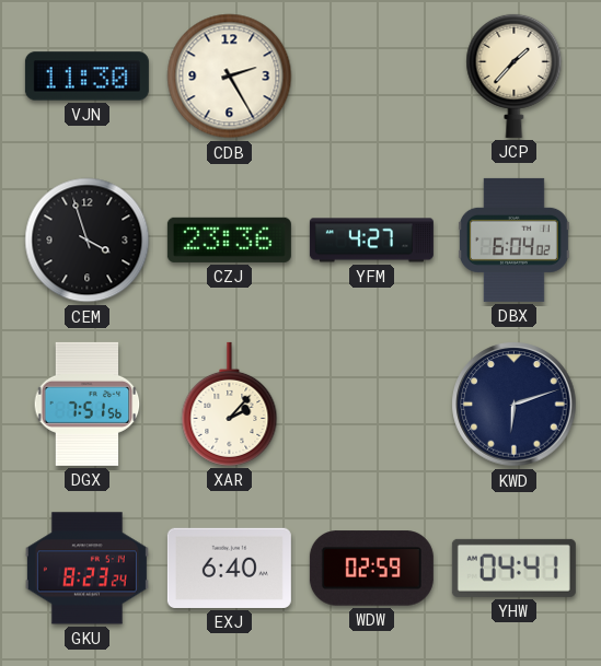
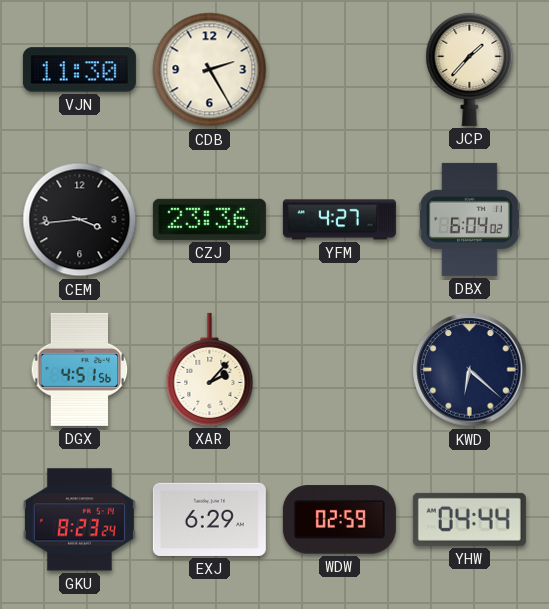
CEM: 3:57 -> 3:44
DGX: 7:51 -> 4:51
KWD: 6:12 -> 6:22
EXJ: 6:40 -> 6:29
YHW: 04:41 -> 04:44
